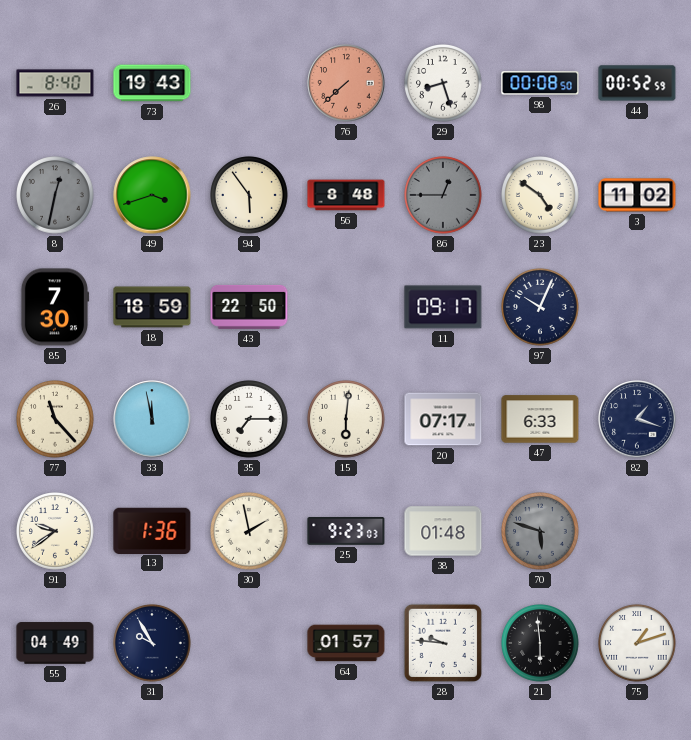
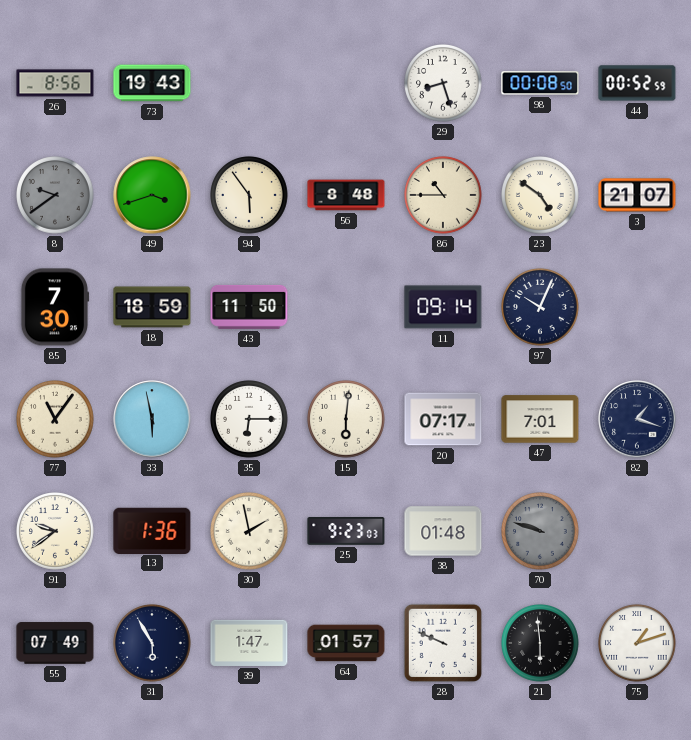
26: 8:40 -> 8:56
76: 7:38 -> none
8: 12:32 -> 9:39
86: 12:45 -> 10:45
86 dial: grey -> cream
3: 11:02 -> 21:07
43: 22:50 -> 11:50
11: 09:17 -> 09:14
77: 11:23 -> 11:06
33: 11:58 -> 5:58
35: 7:15 -> 6:15
47: 6:33 -> 7:01
70: 5:48 -> 9:48
55: 04:49 -> 07:49
31: 9:55 -> 5:55
39: none -> 1:47
28: 9:46 -> 9:49
